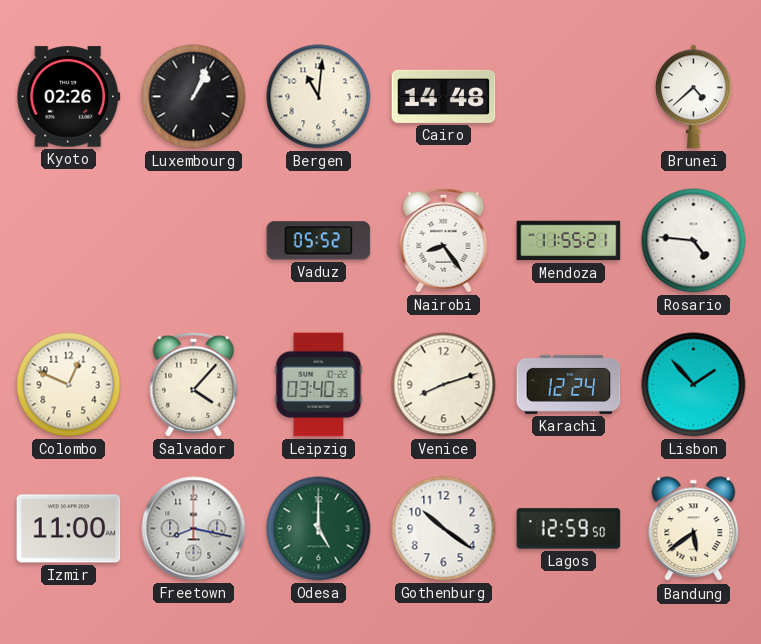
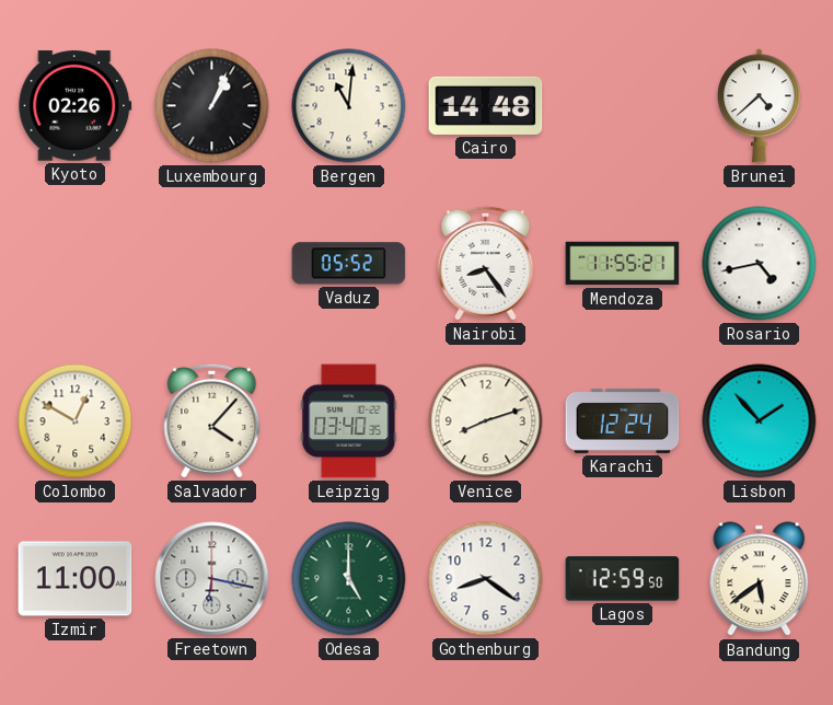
Rosario: 4:46 -> 4:43
Colombo: 12:49 -> 12:50
Freetown: 8:17 -> 6:17
Gothenburg: 10:21 -> 8:21
